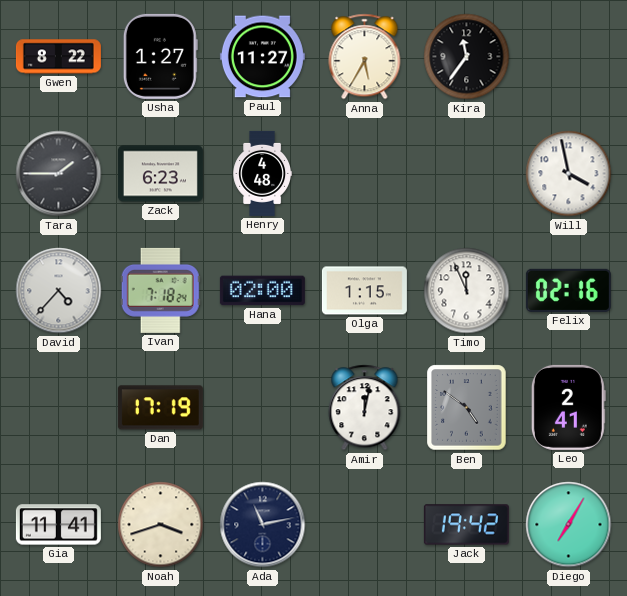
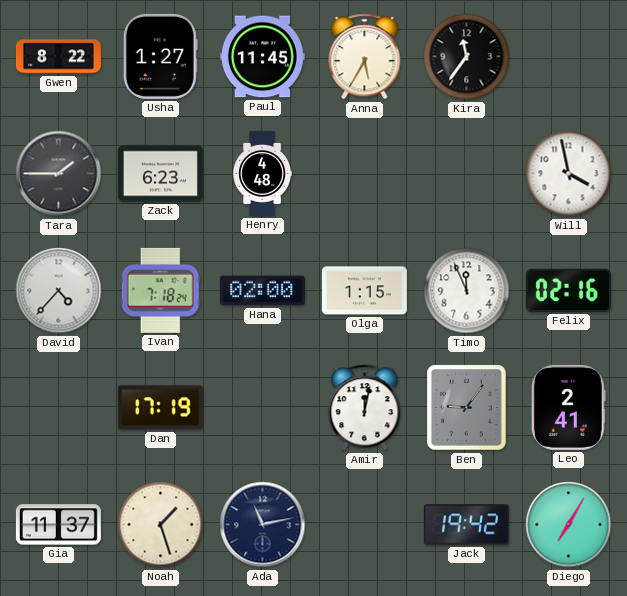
Paul: 11:27 -> 11:45
Ben: 4:51 -> 9:06
Gia: 11:41 -> 11:37
Noah: 3:42 -> 1:27
